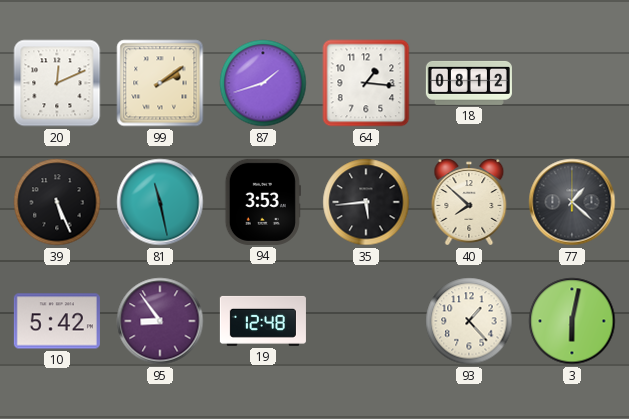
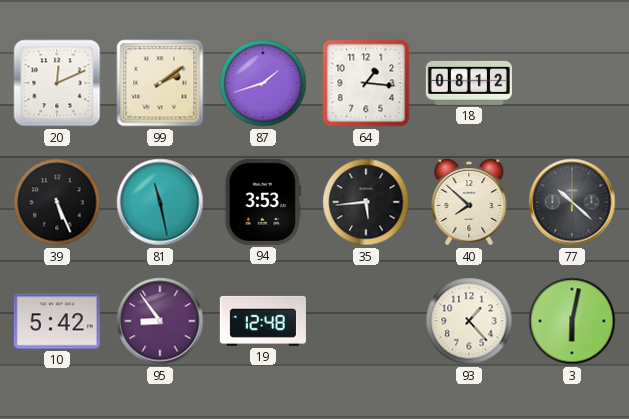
77: 1:22 -> 10:22
